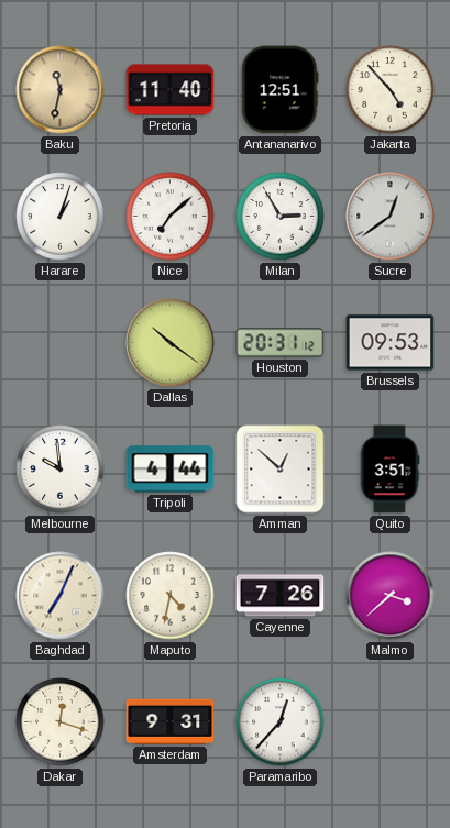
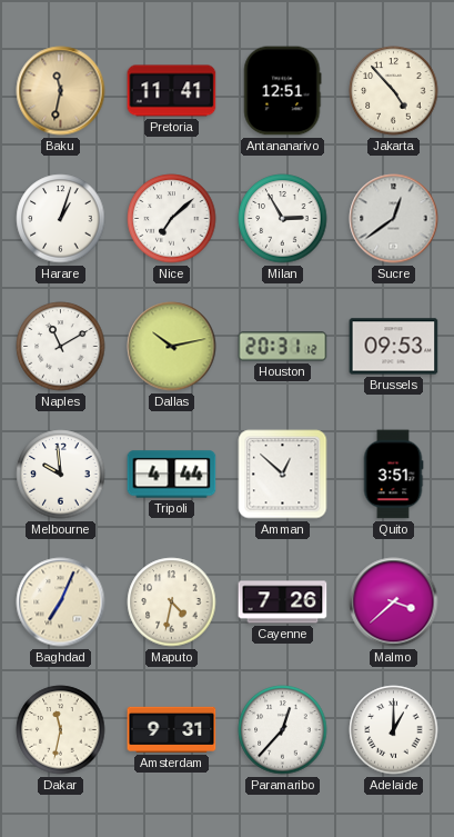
Pretoria: 11:40 -> 11:41
Naples: none -> 11:10
Dallas: 10:21 -> 10:13
Dakar: 12:18 -> 11:32
Adelaide: none -> 1:00
